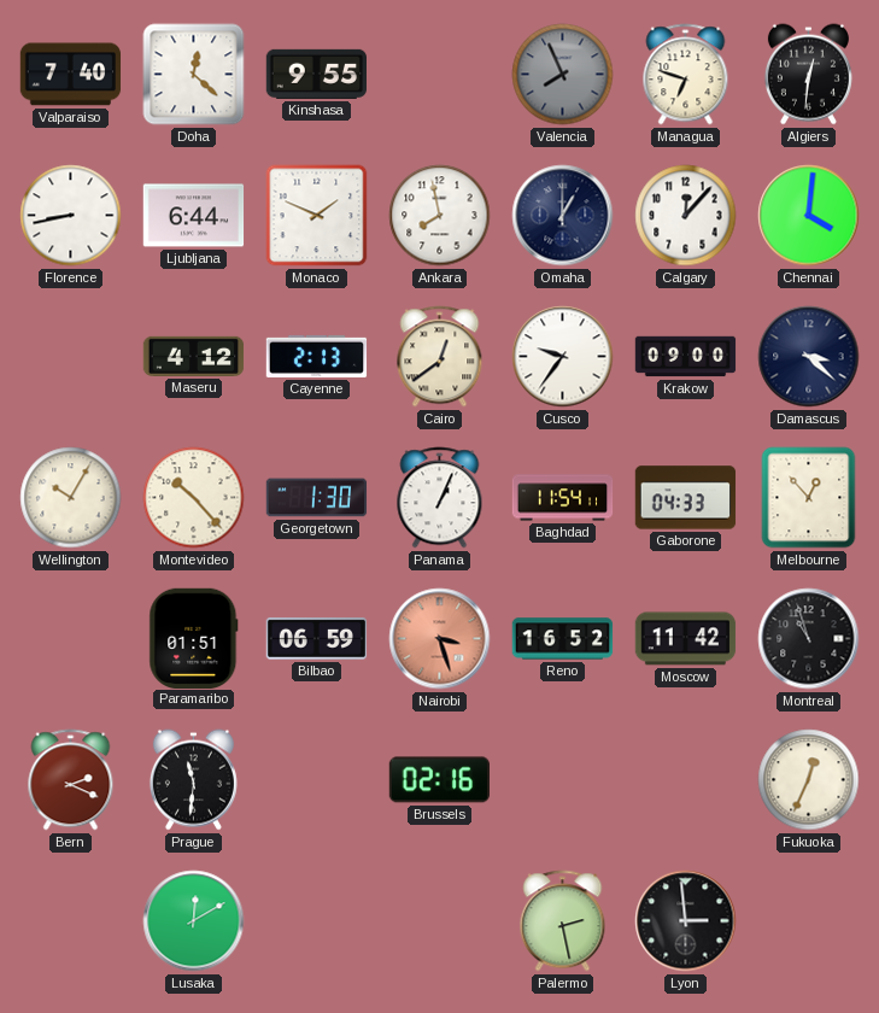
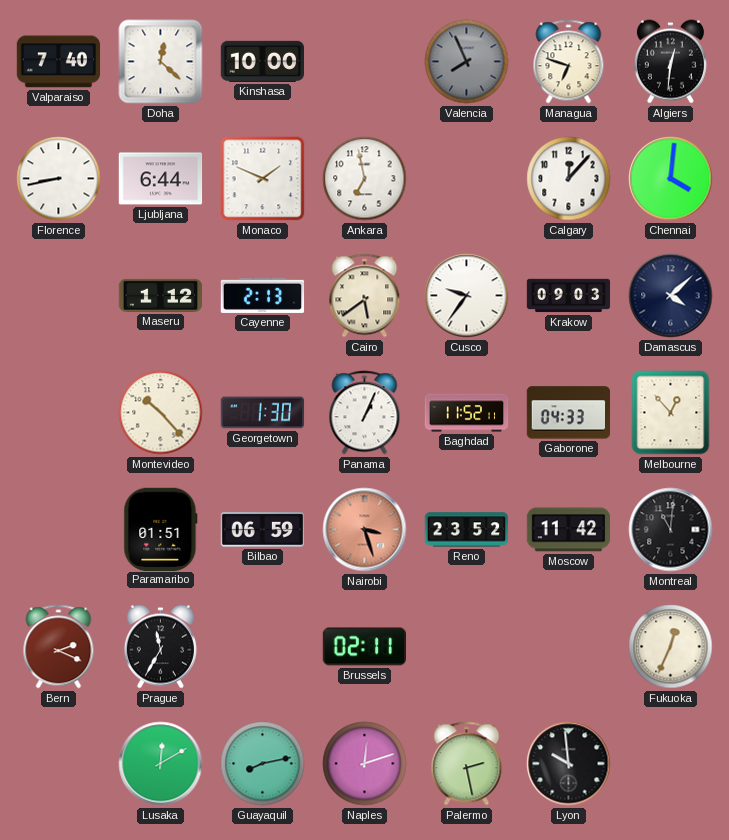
Kinshasa: 9:55 -> 10:00
Ankara: 7:58 -> 6:58
Omaha: 1:00 -> none
Maseru: 4:12 -> 1:12
Cairo: 12:39 -> 5:39
Krakow: 09:00 -> 09:03
Damascus: 3:22 -> 4:08
Wellington: 10:05 -> none
Baghdad: 11:54 -> 11:52
Reno: 16:52 -> 23:52
Montreal: 10:57 -> 11:01
Prague: 11:31 -> 11:35
Brussels: 02:16 -> 02:11
Guayaquil: none -> 8:13
Naples: none -> 12:12
Lyon: 2:59 -> 9:59
